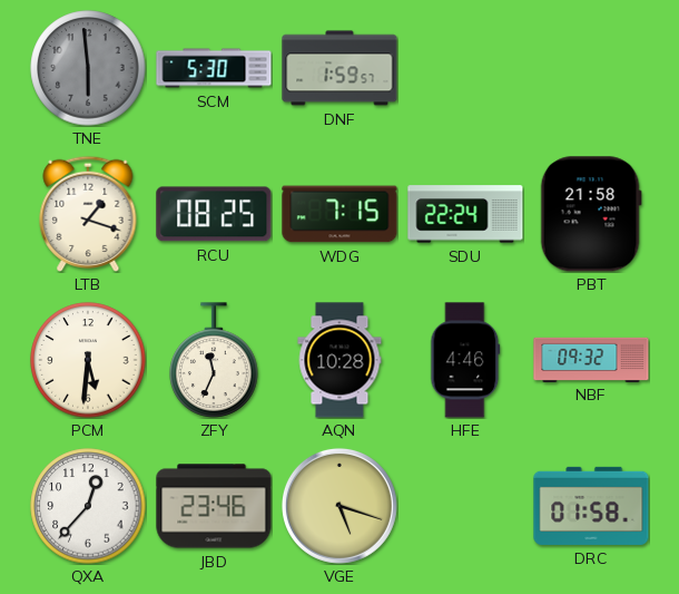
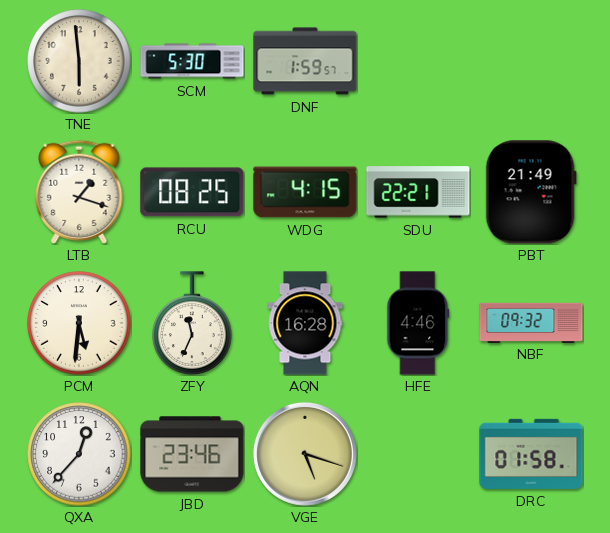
TNE dial: grey -> cream
WDG: 7:15 -> 4:15
SDU: 22:24 -> 22:21
PBT: 21:58 -> 21:49
AQN: 10:28 -> 16:28
